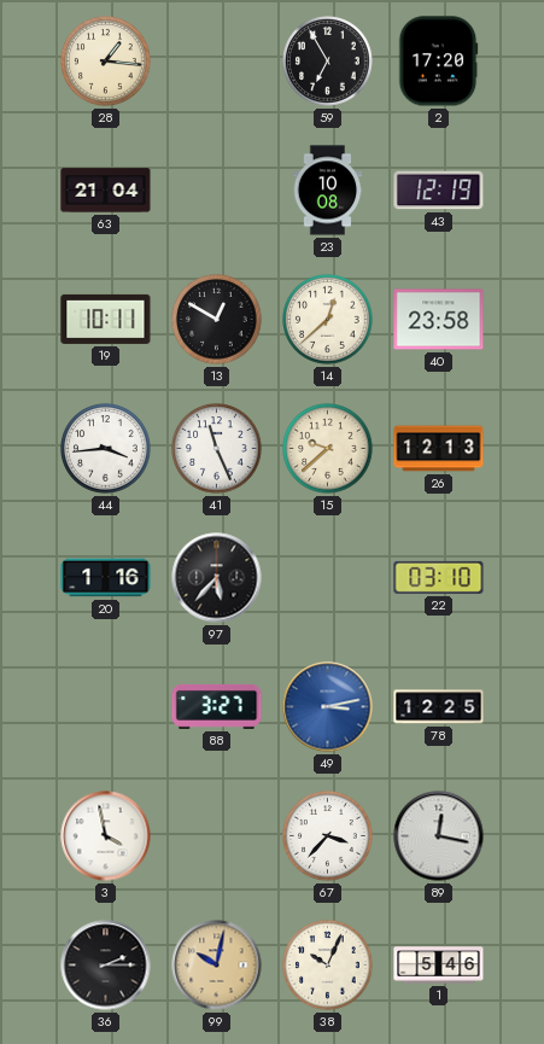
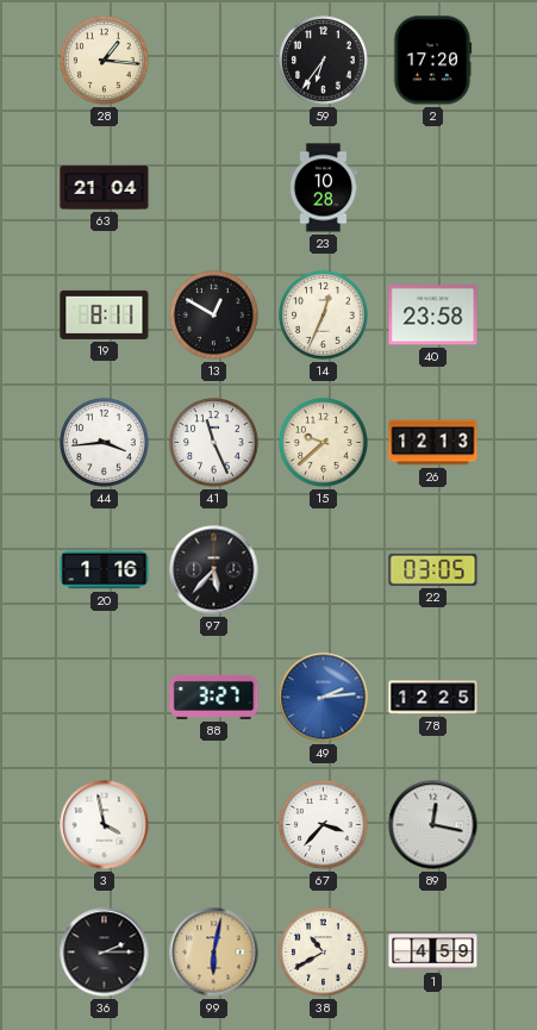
59: 6:55 -> 6:36
23: 10:08 -> 10:28
43: 12:19 -> none
19: 10:11 -> 8:11
14: 12:38 -> 12:34
22: 03:10 -> 03:05
49: 3:13 -> 2:14
99: 10:02 -> 6:02
38: 10:04 -> 10:40
1: 5:46 -> 4:59
